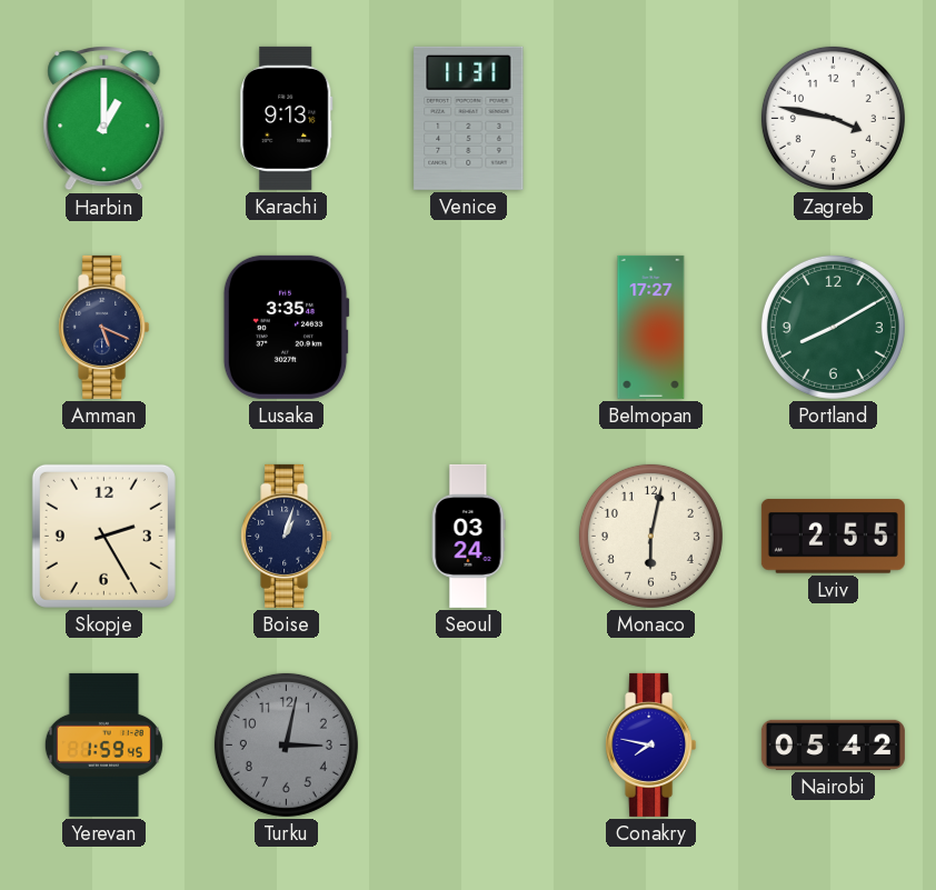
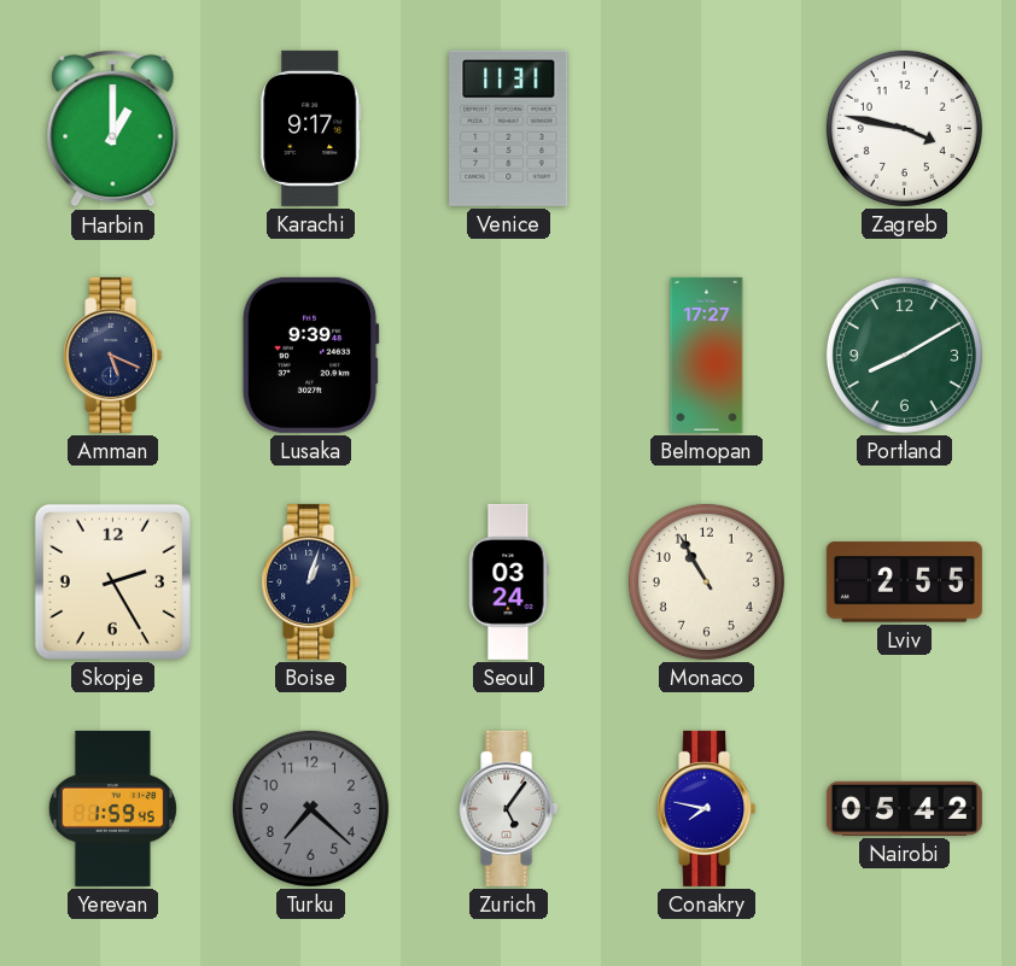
Karachi: 9:13 -> 9:17
Lusaka: 3:35 -> 9:39
Monaco: 6:02 -> 10:55
Turku: 3:02 -> 7:22
Zurich: none -> 5:06
